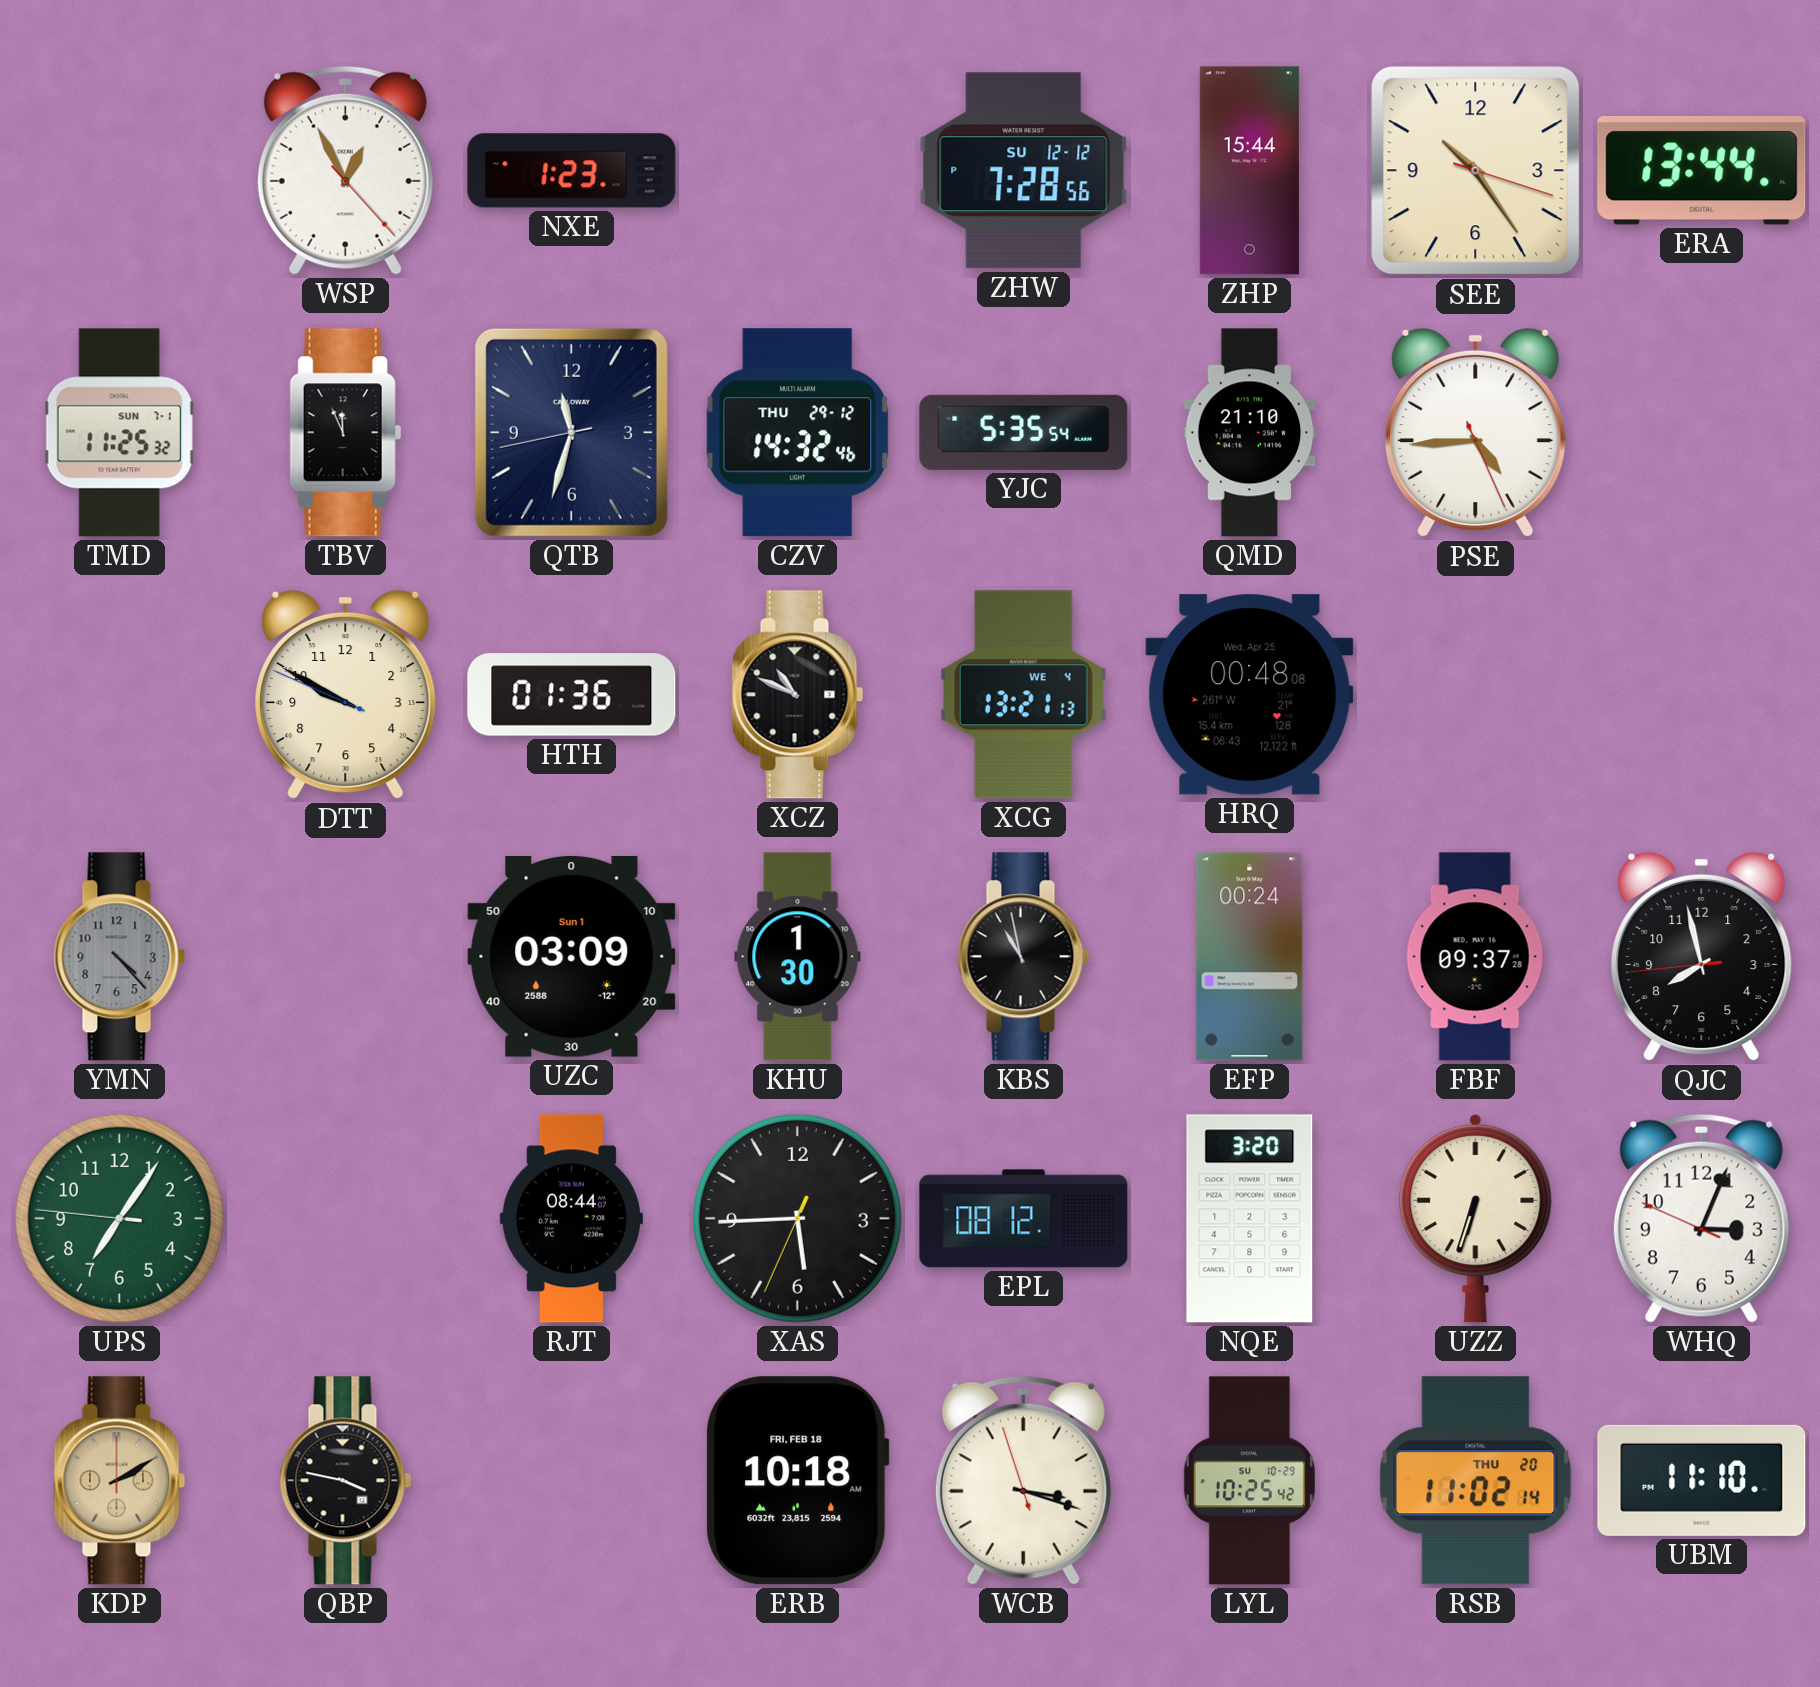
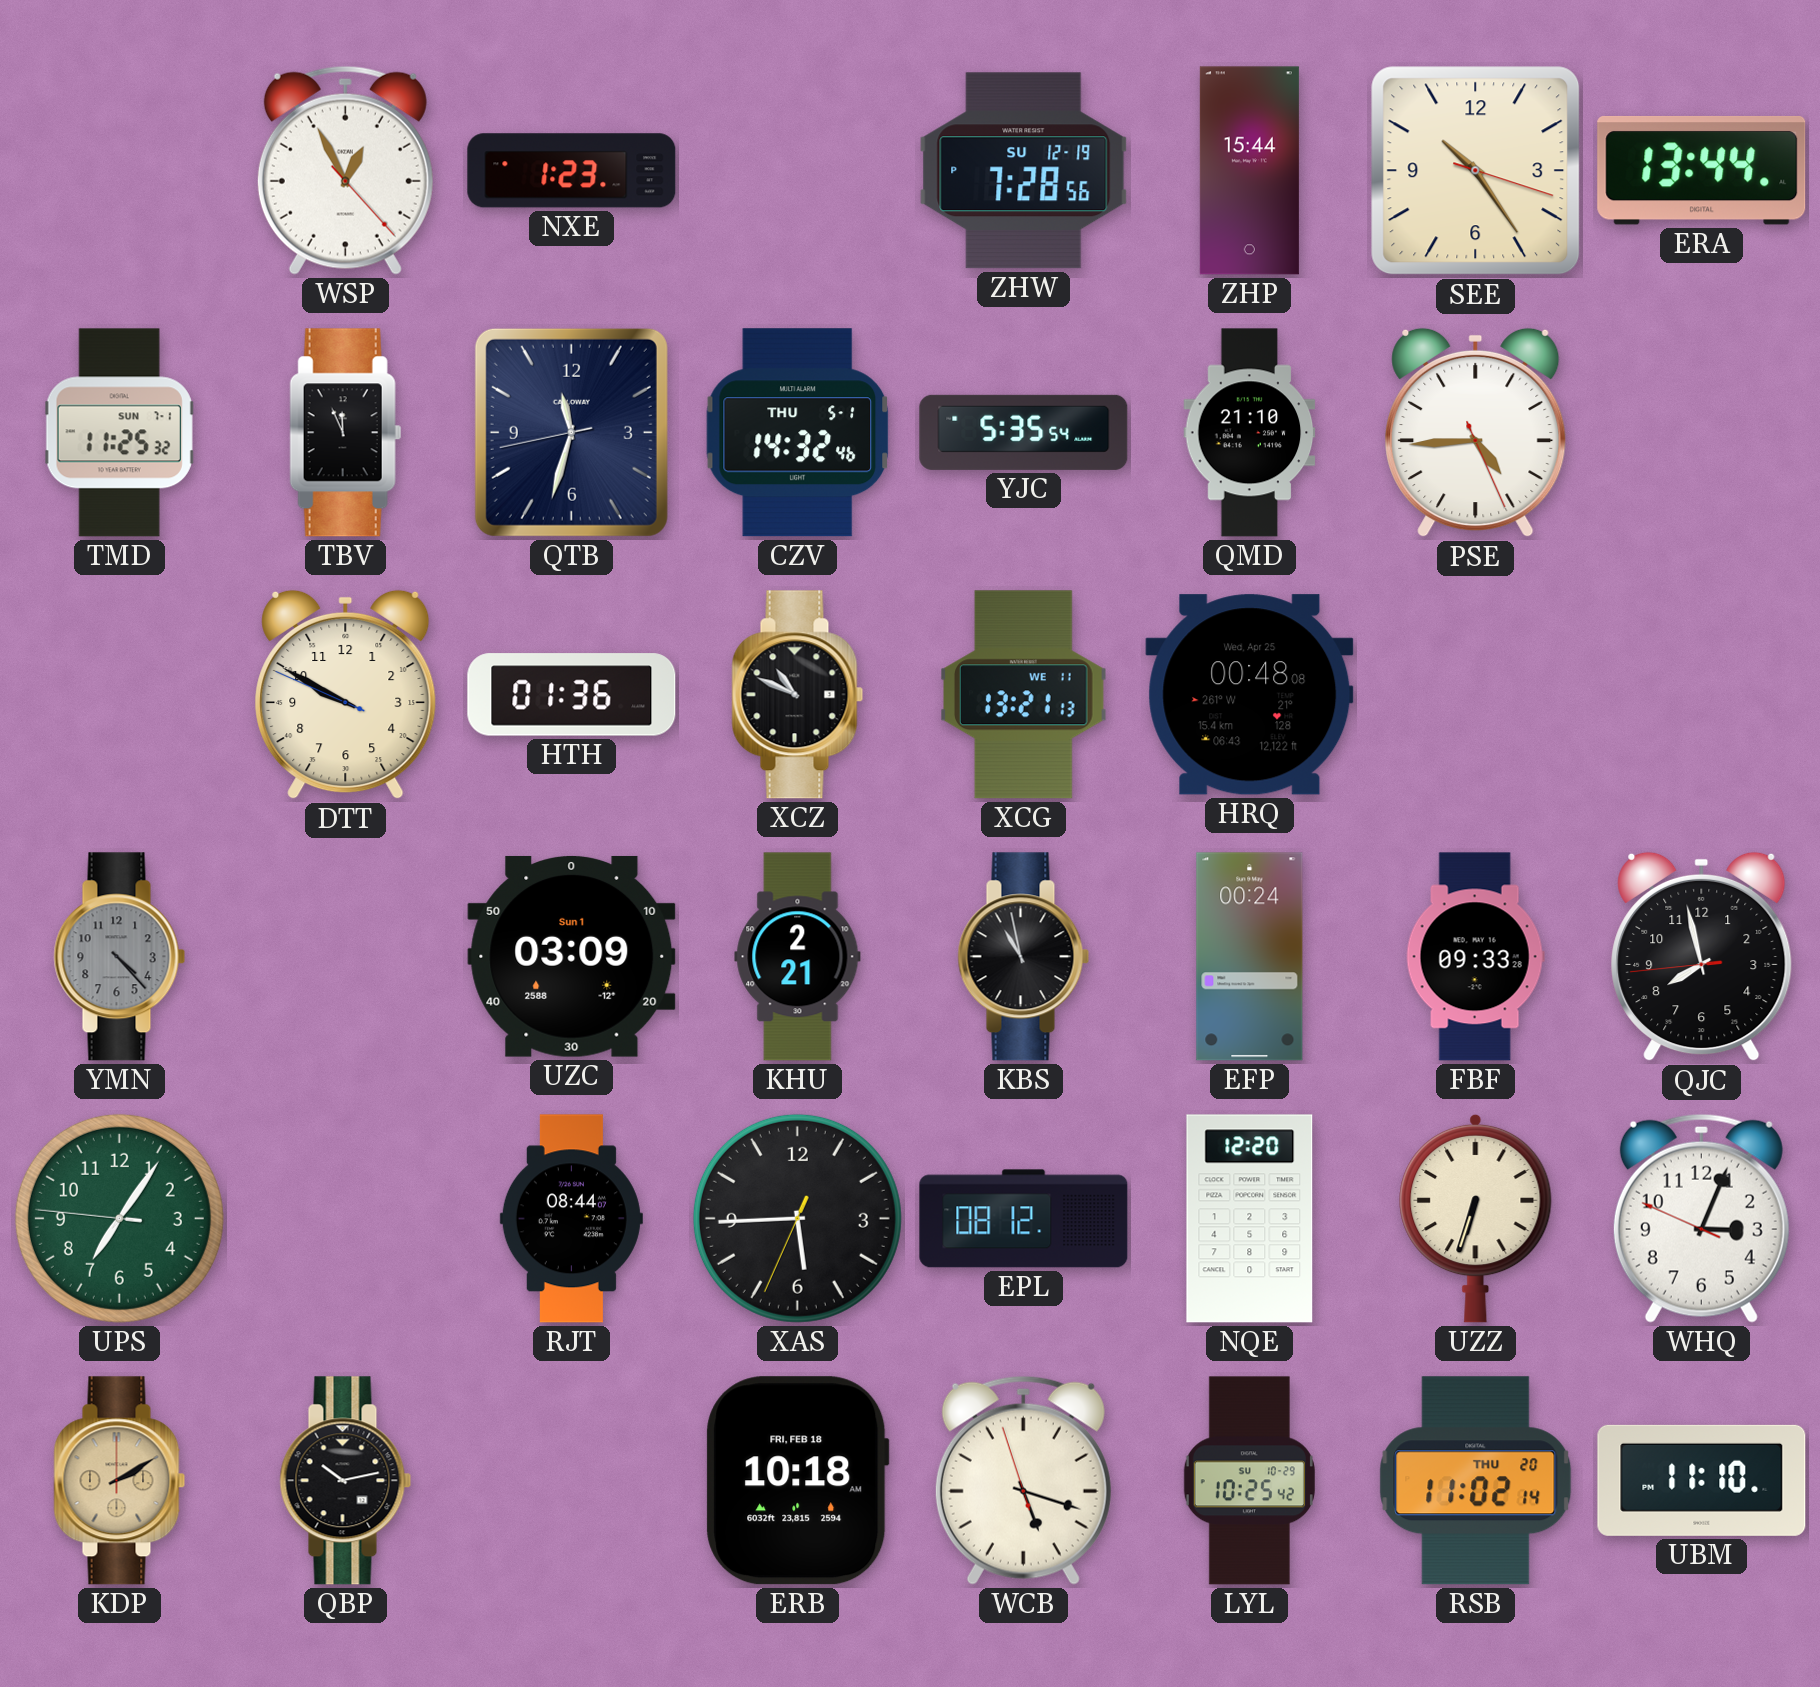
ZHW date: SU 12-12 -> SU 12-19
CZV date: THU 29-12 -> THU 5-1
XCG date: WE 4 -> WE 11
KHU: 1:30 -> 2:21
FBF: 09:37 -> 09:33
NQE: 3:20 -> 12:20
QBP: 3:47 -> 10:13
WCB: 3:17 -> 5:17
